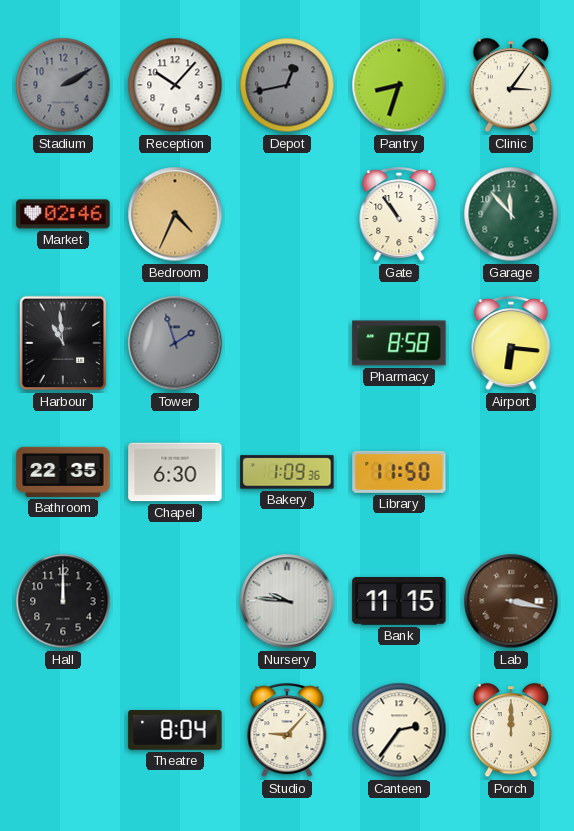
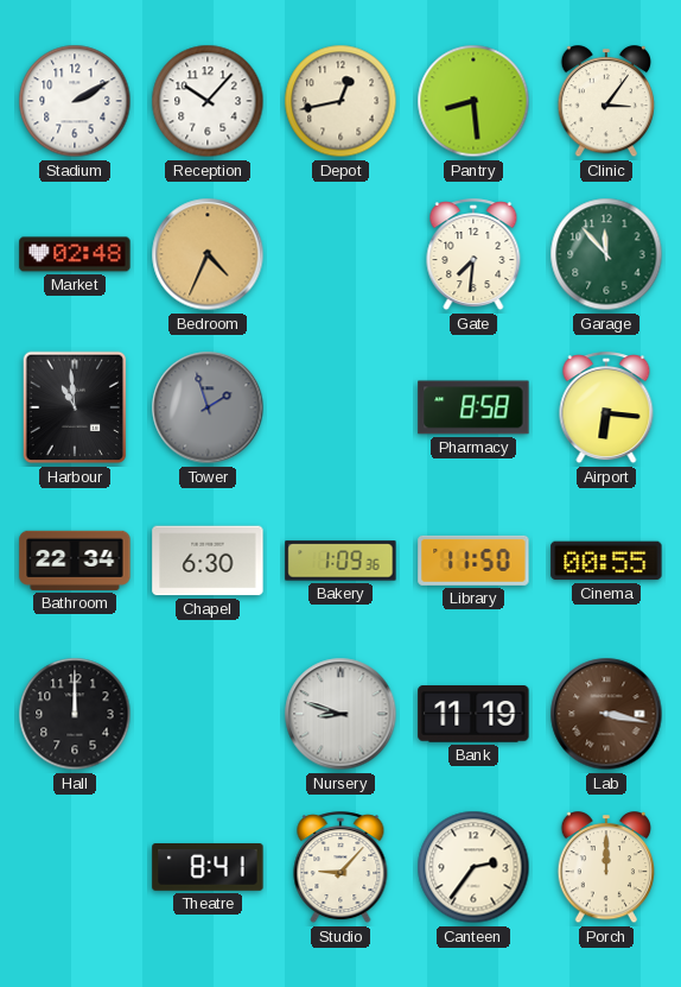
Stadium dial: grey -> white
Depot dial: grey -> cream
Pantry: 8:33 -> 8:29
Market: 02:46 -> 02:48
Gate: 10:54 -> 7:31
Bathroom: 22:35 -> 22:34
Cinema: none -> 00:55
Nursery: 9:46 -> 8:48
Bank: 11:15 -> 11:19
Theatre: 8:04 -> 8:41
